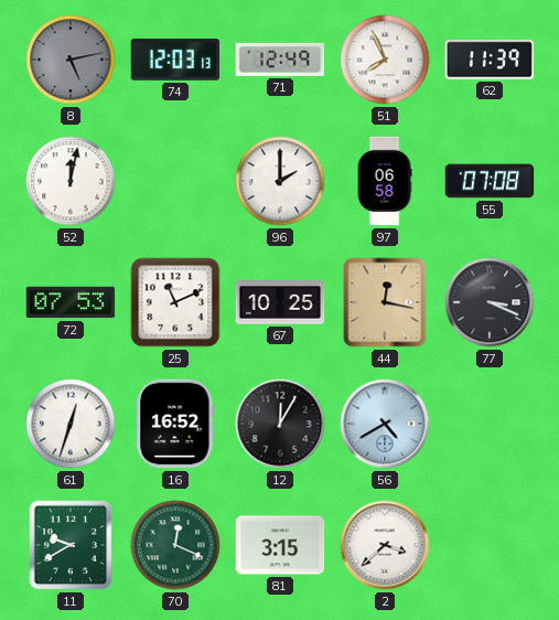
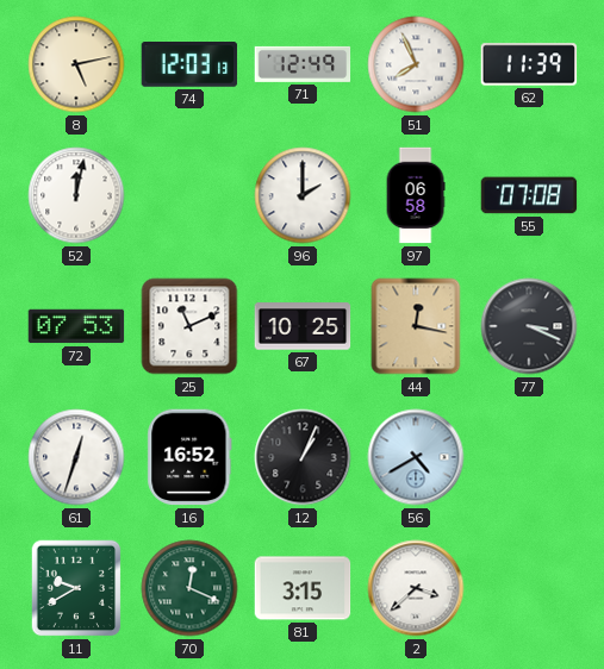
8 dial: grey -> cream
12: 12:05 -> 1:04
